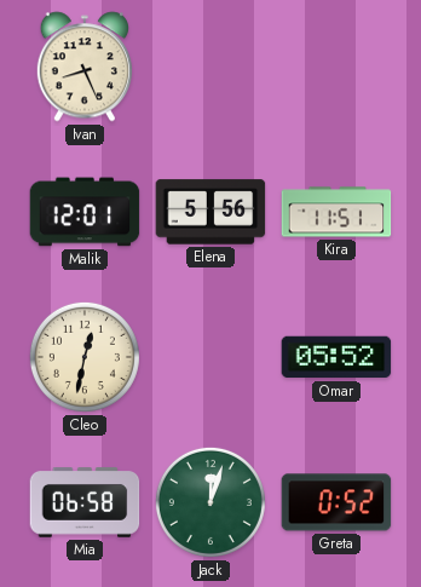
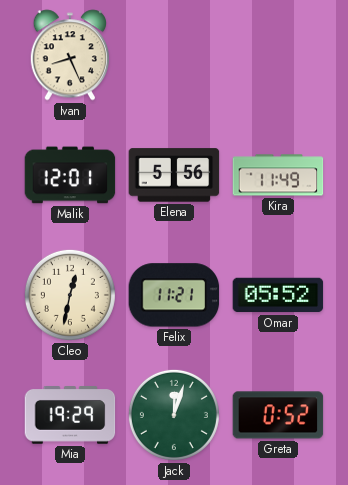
Kira: 11:51 -> 11:49
Felix: none -> 11:21
Mia: 06:58 -> 19:29
